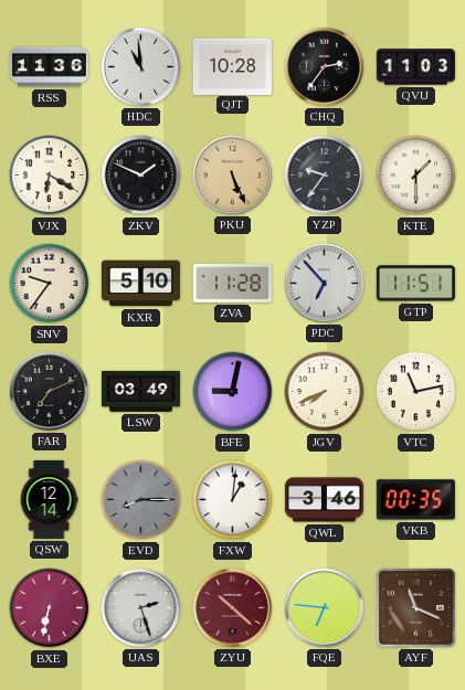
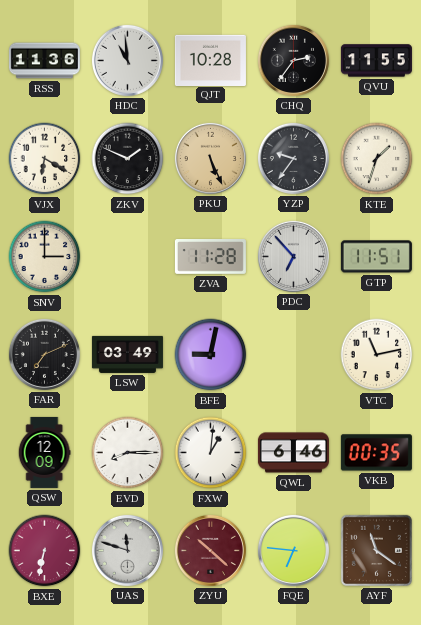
QVU: 11:03 -> 11:55
KTE: 1:30 -> 1:33
SNV: 9:36 -> 3:00
KXR: 5:10 -> none
JGV: 7:41 -> none
QSW: 12:14 -> 12:09
EVD dial: grey -> white
QWL: 3:46 -> 6:46
UAS: 2:27 -> 11:48
AYF: 11:19 -> 11:21
